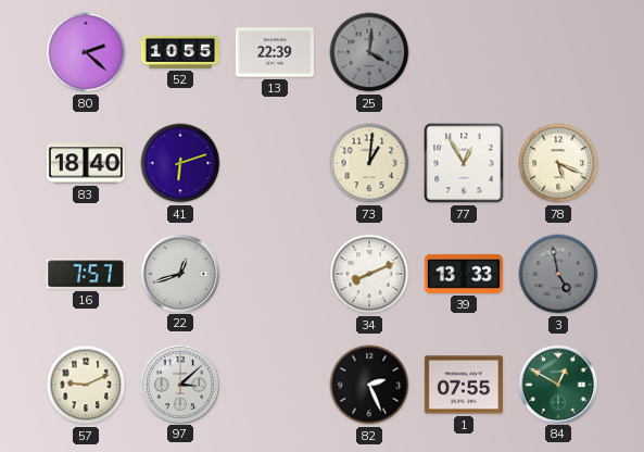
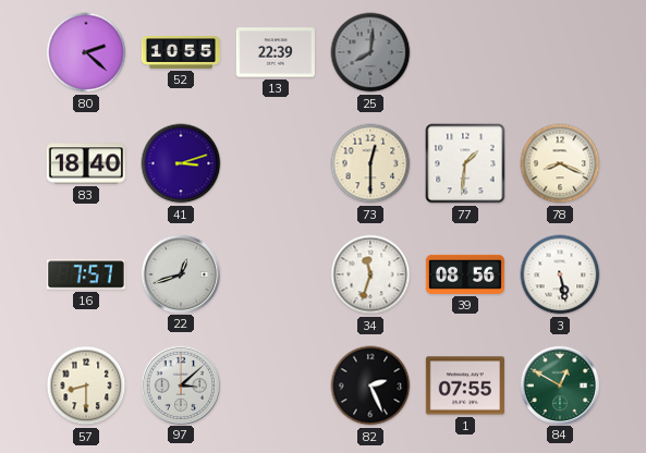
25: 4:01 -> 8:01
41: 6:12 -> 3:12
73: 1:01 -> 12:30
77: 12:55 -> 1:31
78: 5:19 -> 8:19
34: 8:11 -> 11:33
39: 13:33 -> 08:56
3: 4:58 -> 5:28
3 dial: grey -> white
57: 9:11 -> 8:30
